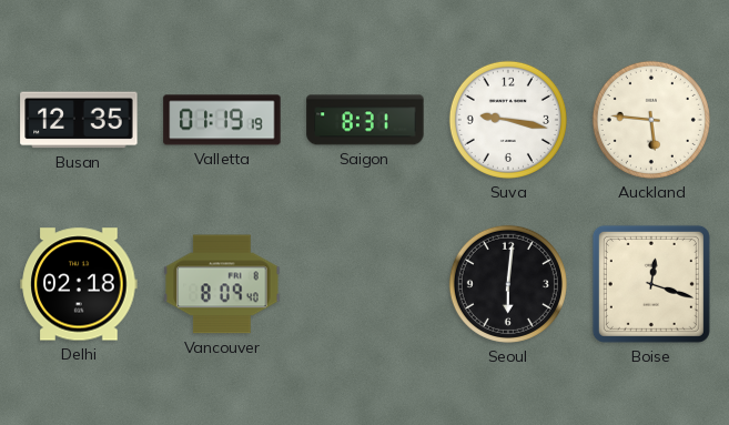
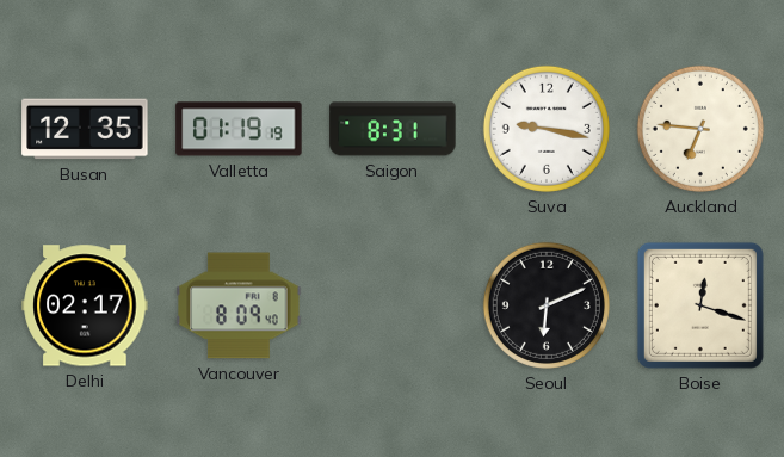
Auckland: 5:46 -> 6:46
Delhi: 02:18 -> 02:17
Seoul: 6:01 -> 6:11
